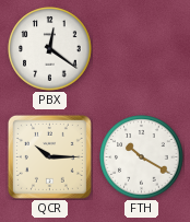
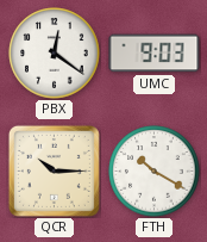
UMC: none -> 9:03
